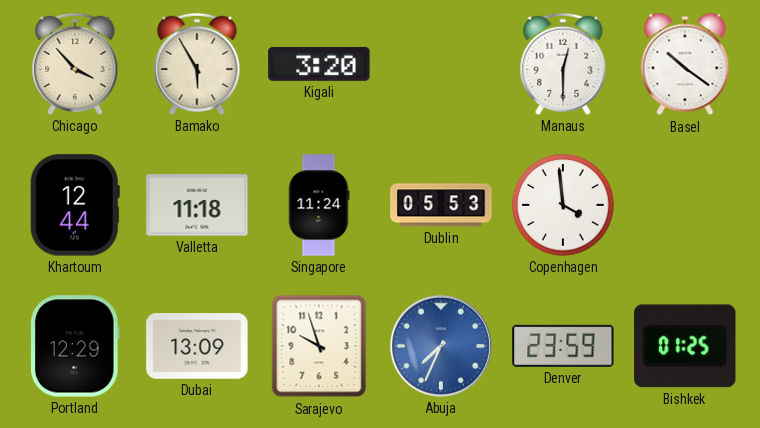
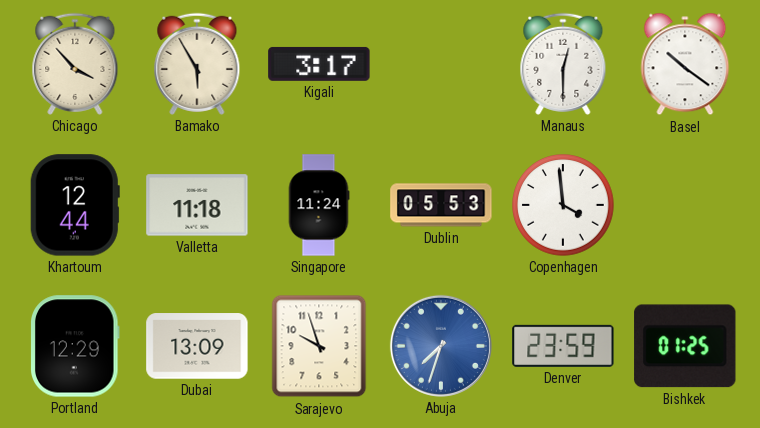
Kigali: 3:20 -> 3:17
Abuja: 7:34 -> 7:33
